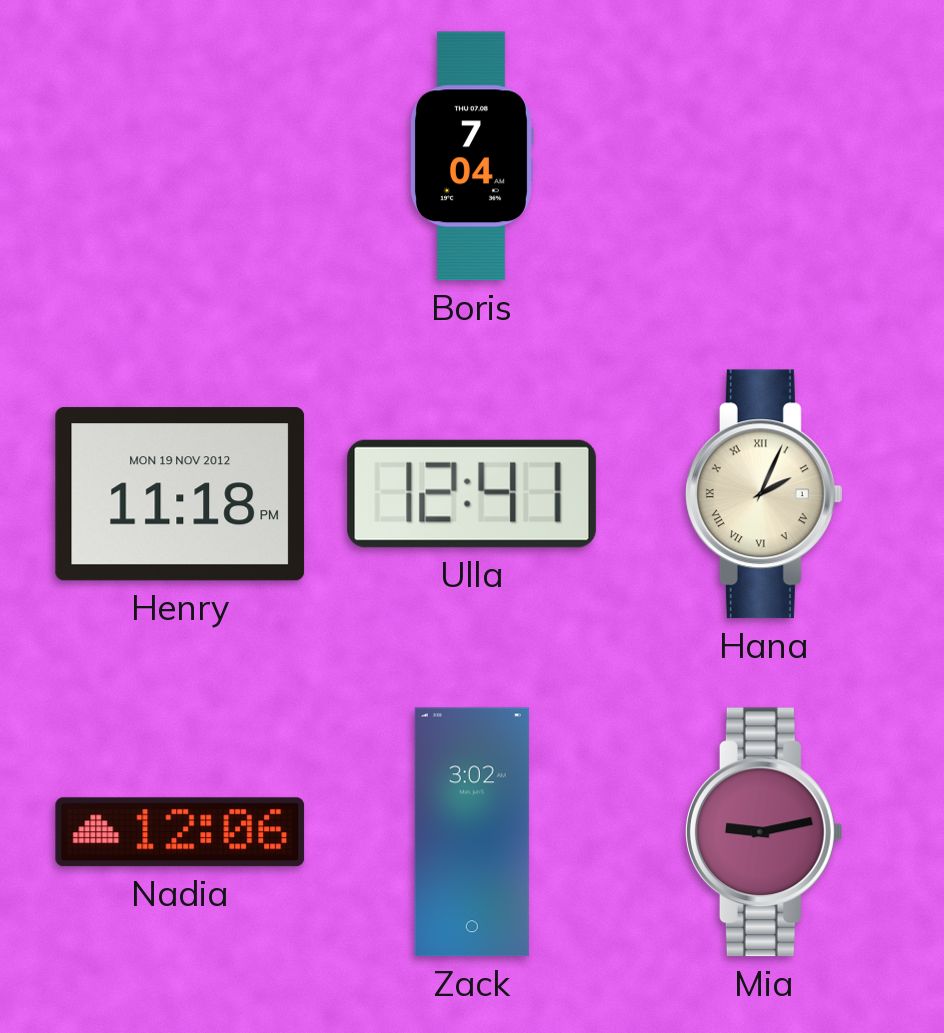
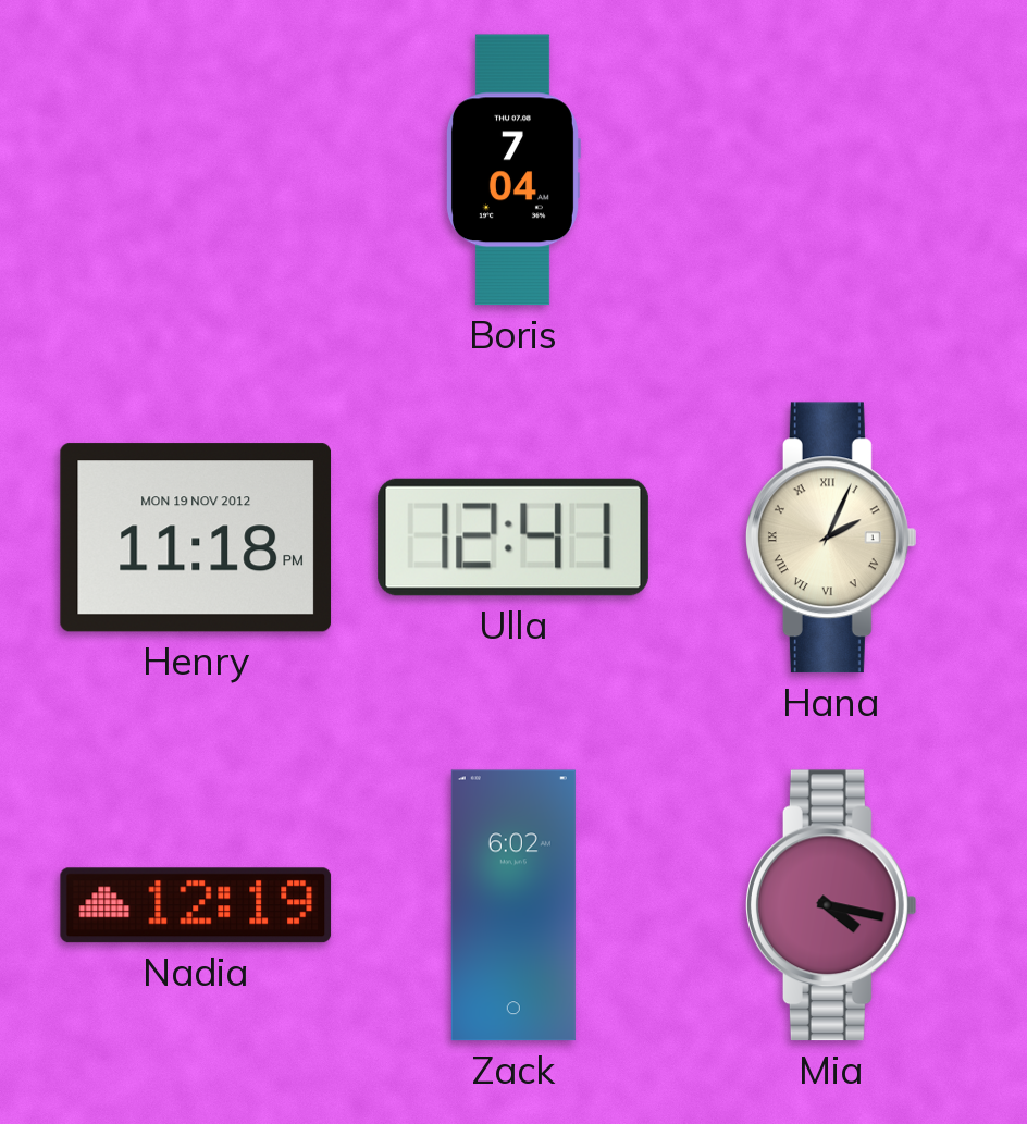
Nadia: 12:06 -> 12:19
Zack: 3:02 -> 6:02
Mia: 9:13 -> 4:17
